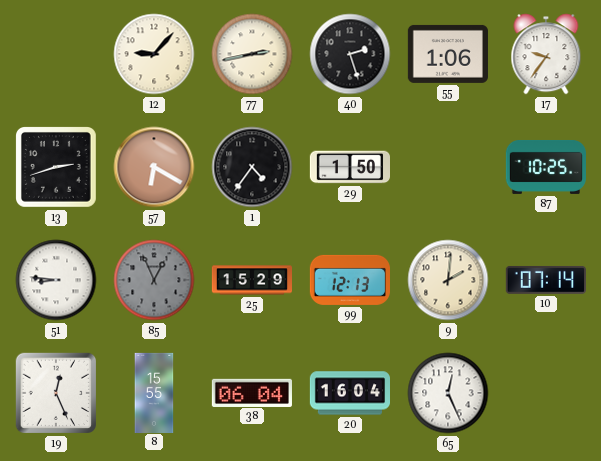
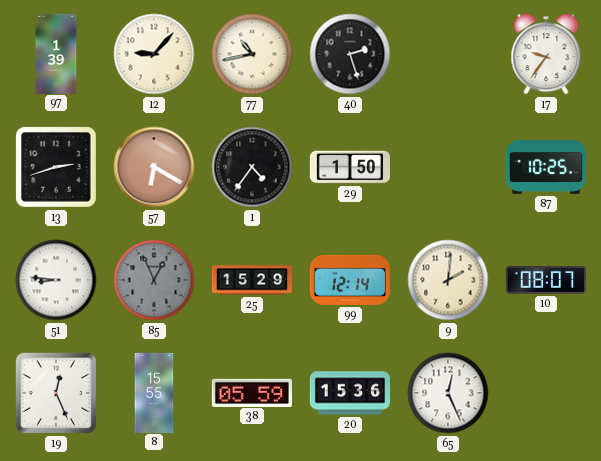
97: none -> 1:39
77: 2:43 -> 10:43
55: 1:06 -> none
99: 12:13 -> 12:14
10: 07:14 -> 08:07
38: 06:04 -> 05:59
20: 16:04 -> 15:36
